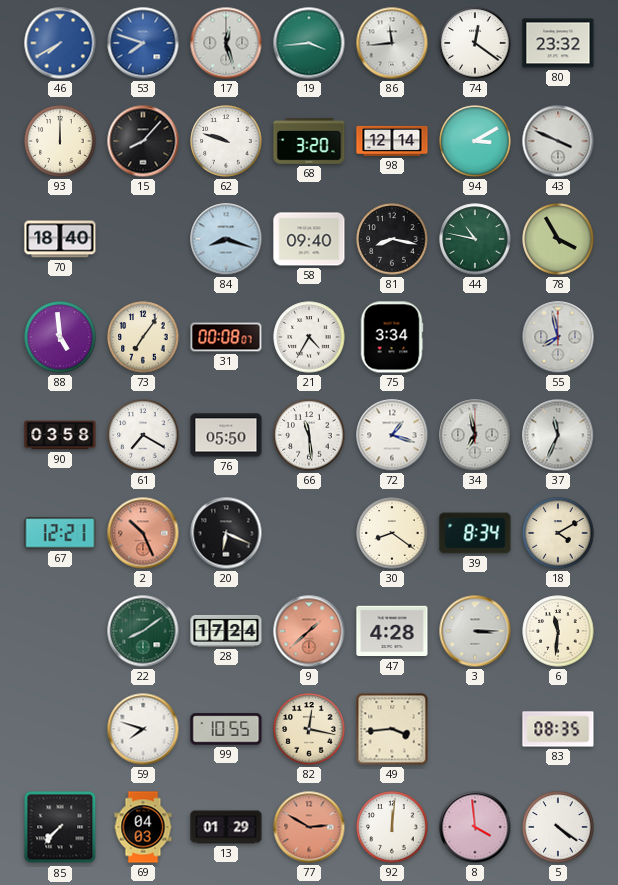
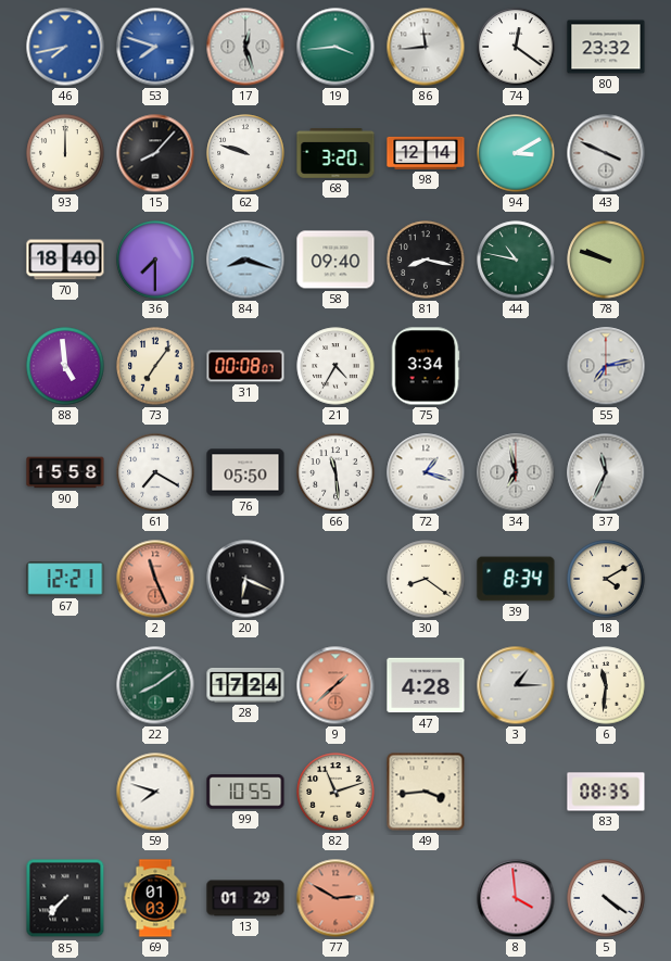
46: 7:40 -> 7:43
36: none -> 7:30
78: 3:55 -> 9:48
55: 7:58 -> 7:13
90: 03:58 -> 15:58
2: 10:26 -> 11:26
3: 3:15 -> 1:15
82: 12:17 -> 11:12
69: 04:03 -> 01:03
92: 12:01 -> none
